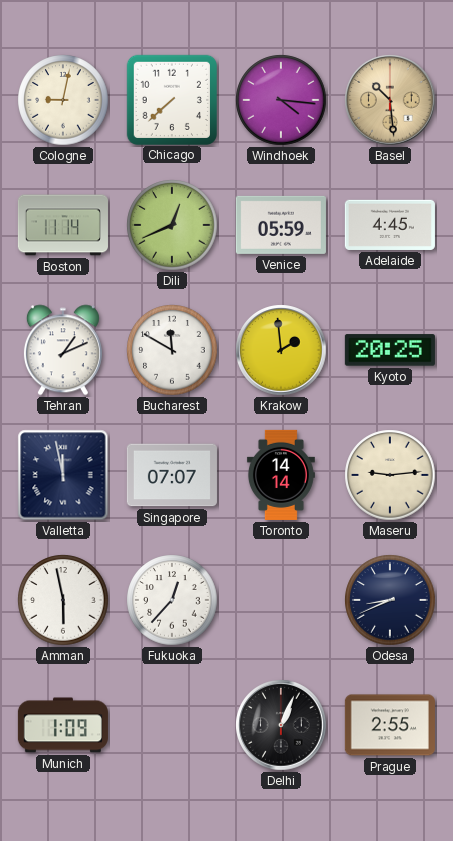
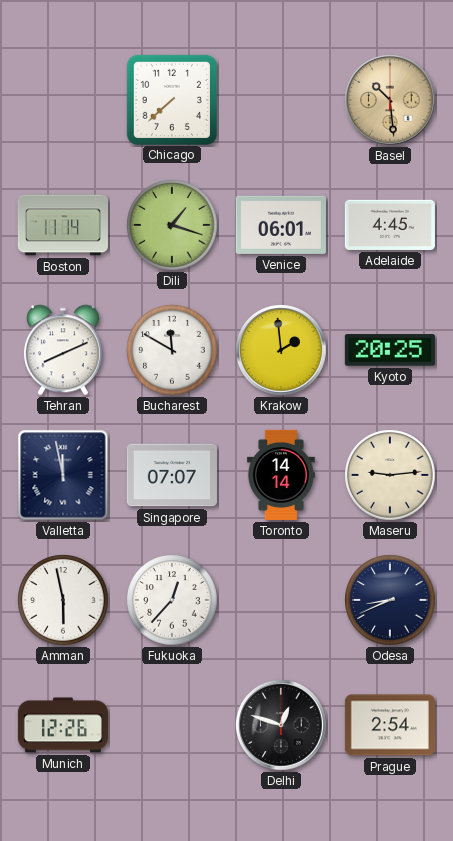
Cologne: 9:02 -> none
Windhoek: 4:16 -> none
Dili: 12:41 -> 1:18
Venice: 05:59 -> 06:01
Tehran: 1:11 -> 8:11
Munich: 1:09 -> 12:26
Delhi: 1:04 -> 12:48
Prague: 2:55 -> 2:54
